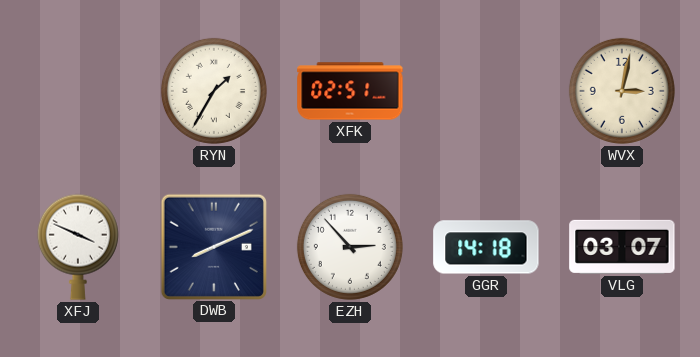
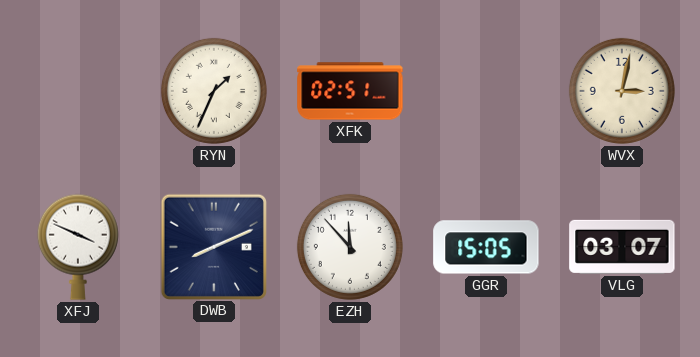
RYN: 1:35 -> 1:34
EZH: 2:53 -> 11:53
GGR: 14:18 -> 15:05
